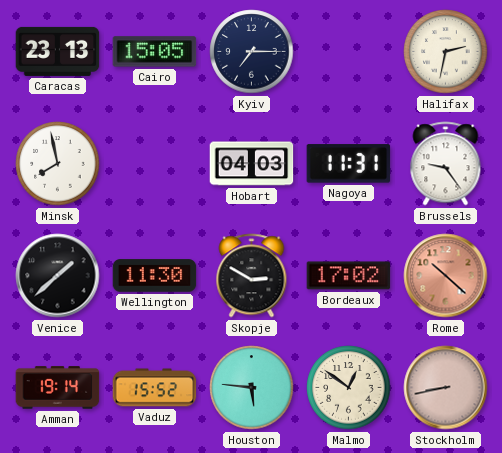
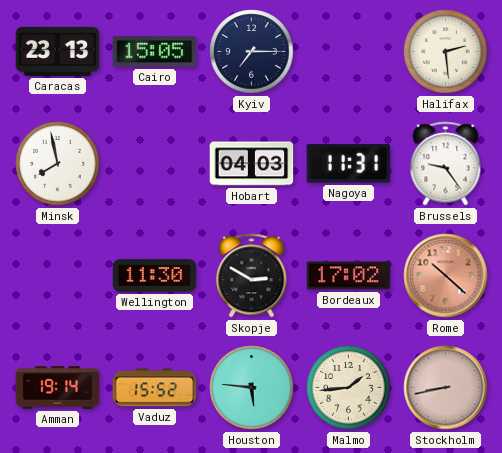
Halifax: 2:32 -> 2:29
Venice: 1:38 -> none
Malmo: 12:51 -> 1:44
